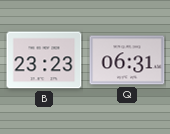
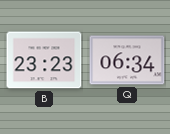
Q: 06:31 -> 06:34
